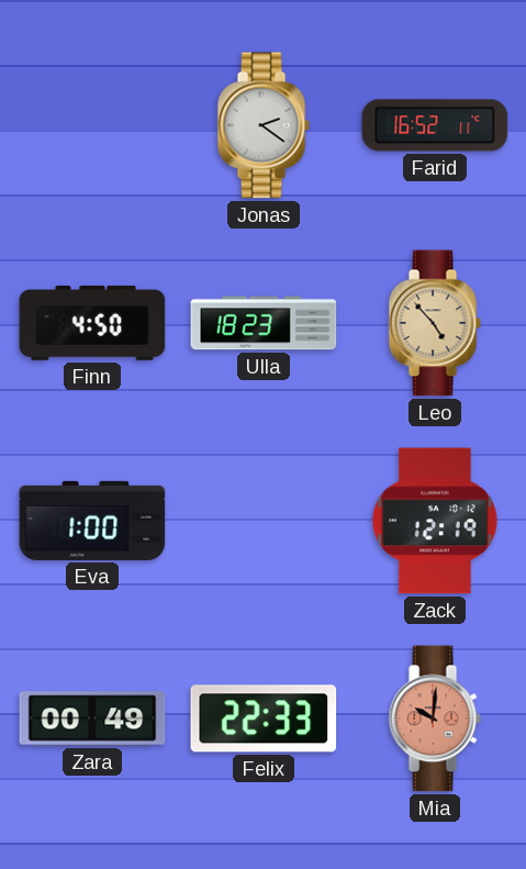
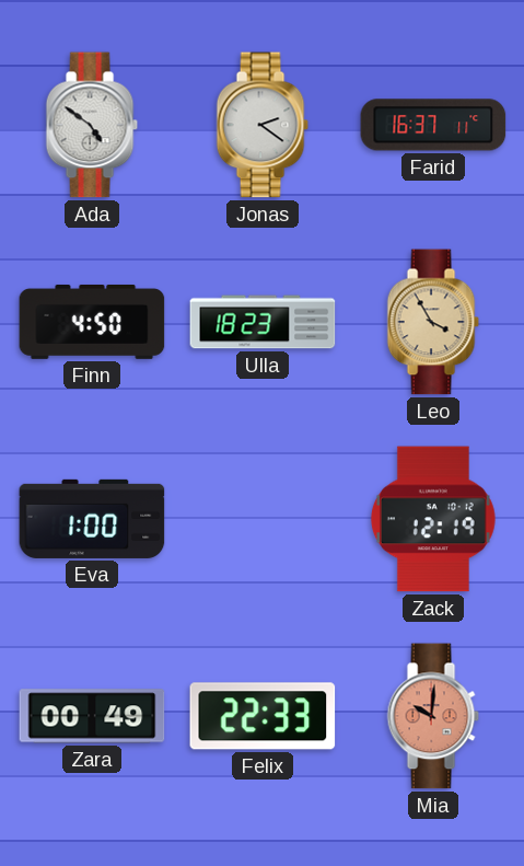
Ada: none -> 4:51
Farid: 16:52 -> 16:37
Leo: 4:53 -> 3:55
